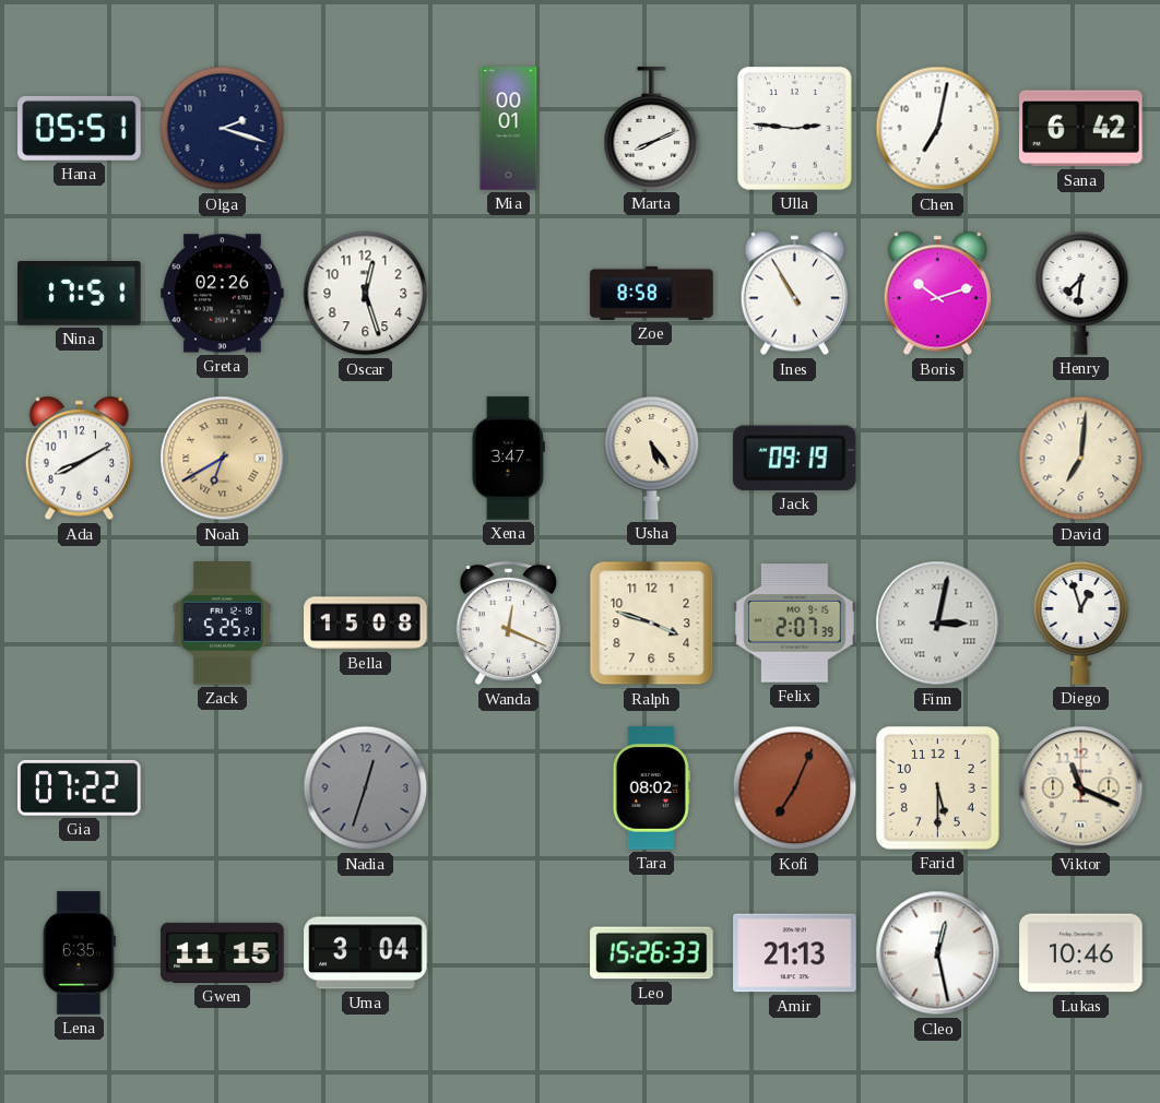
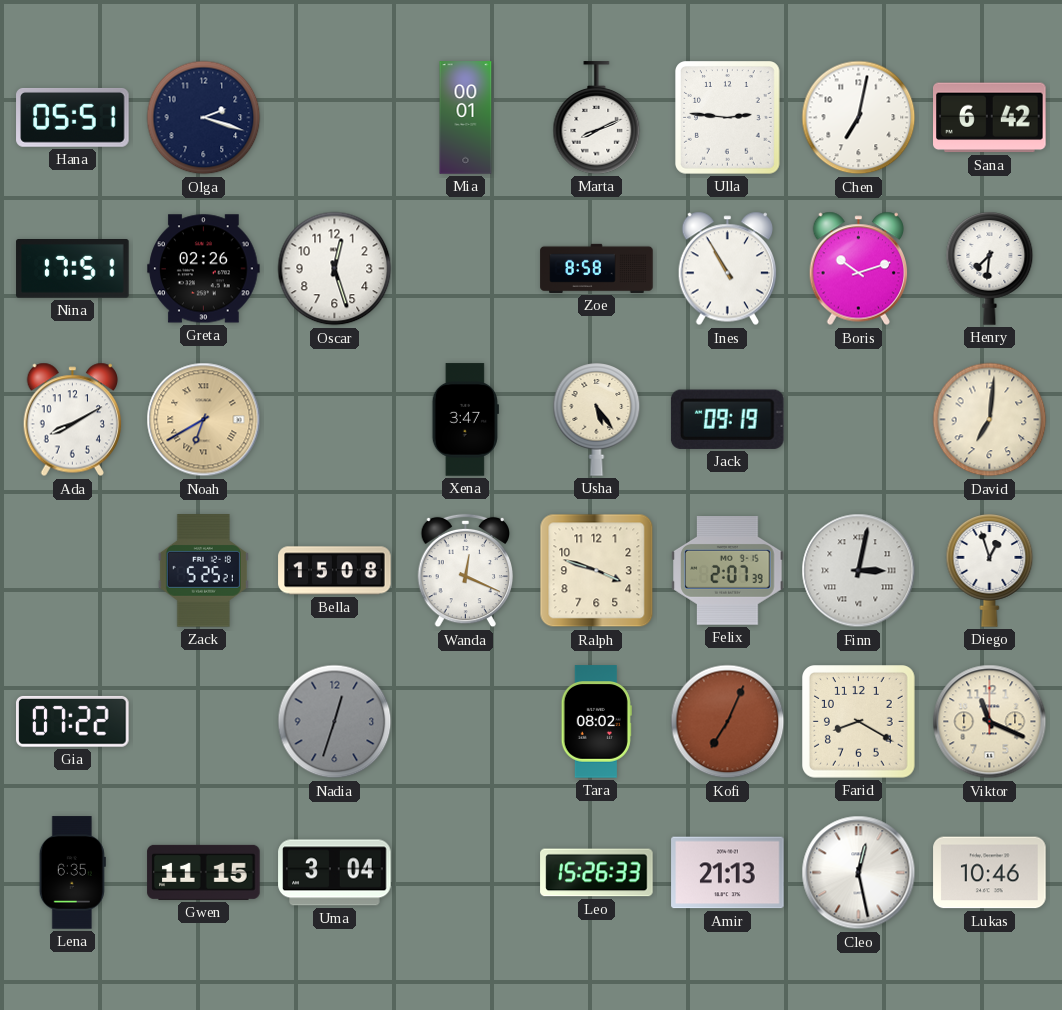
Farid: 5:30 -> 8:20
